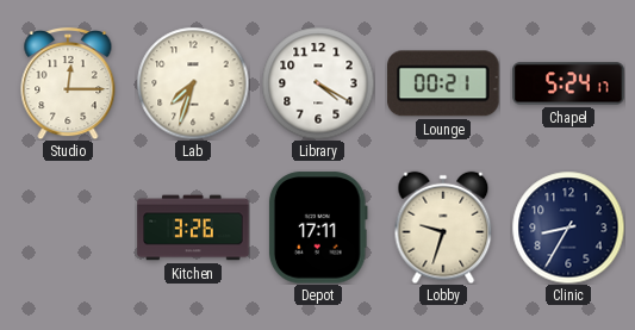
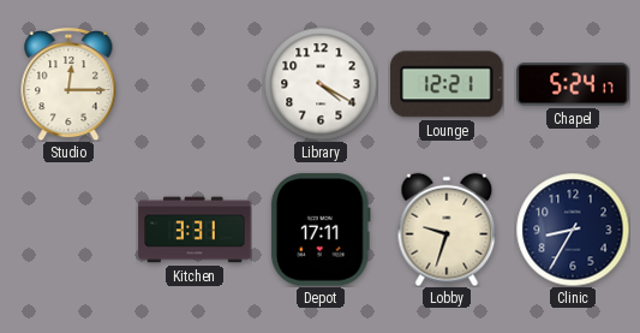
Lab: 7:33 -> none
Lounge: 00:21 -> 12:21
Kitchen: 3:26 -> 3:31
